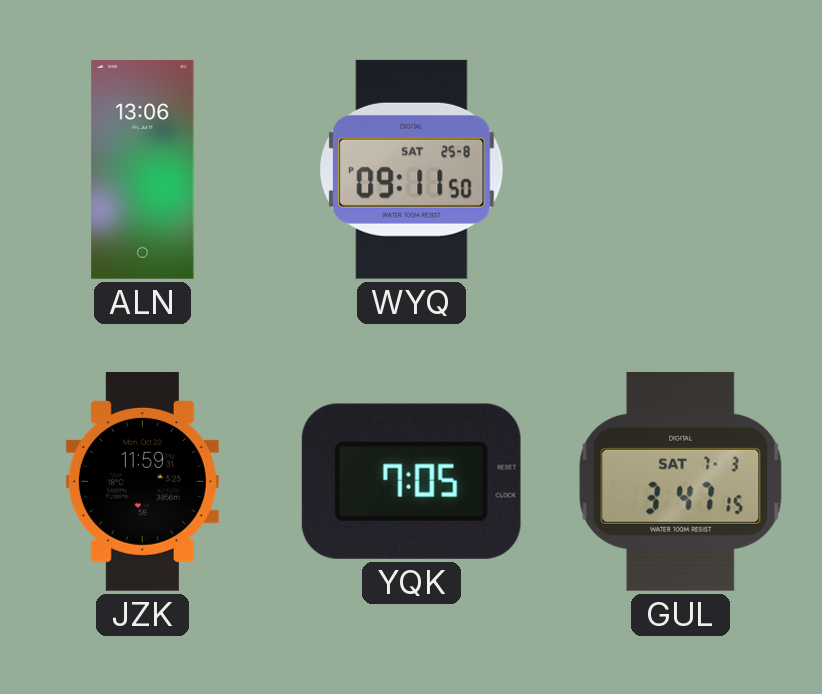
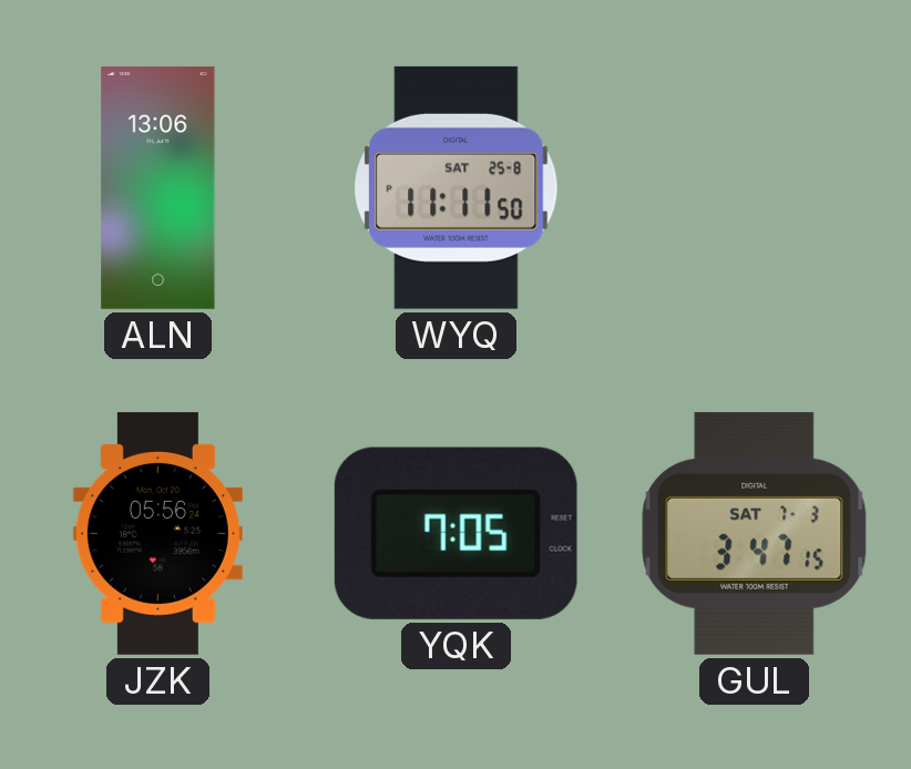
WYQ: 09:11 -> 11:11
JZK: 11:59 -> 05:56
